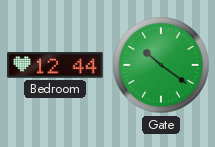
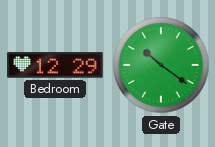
Bedroom: 12:44 -> 12:29
